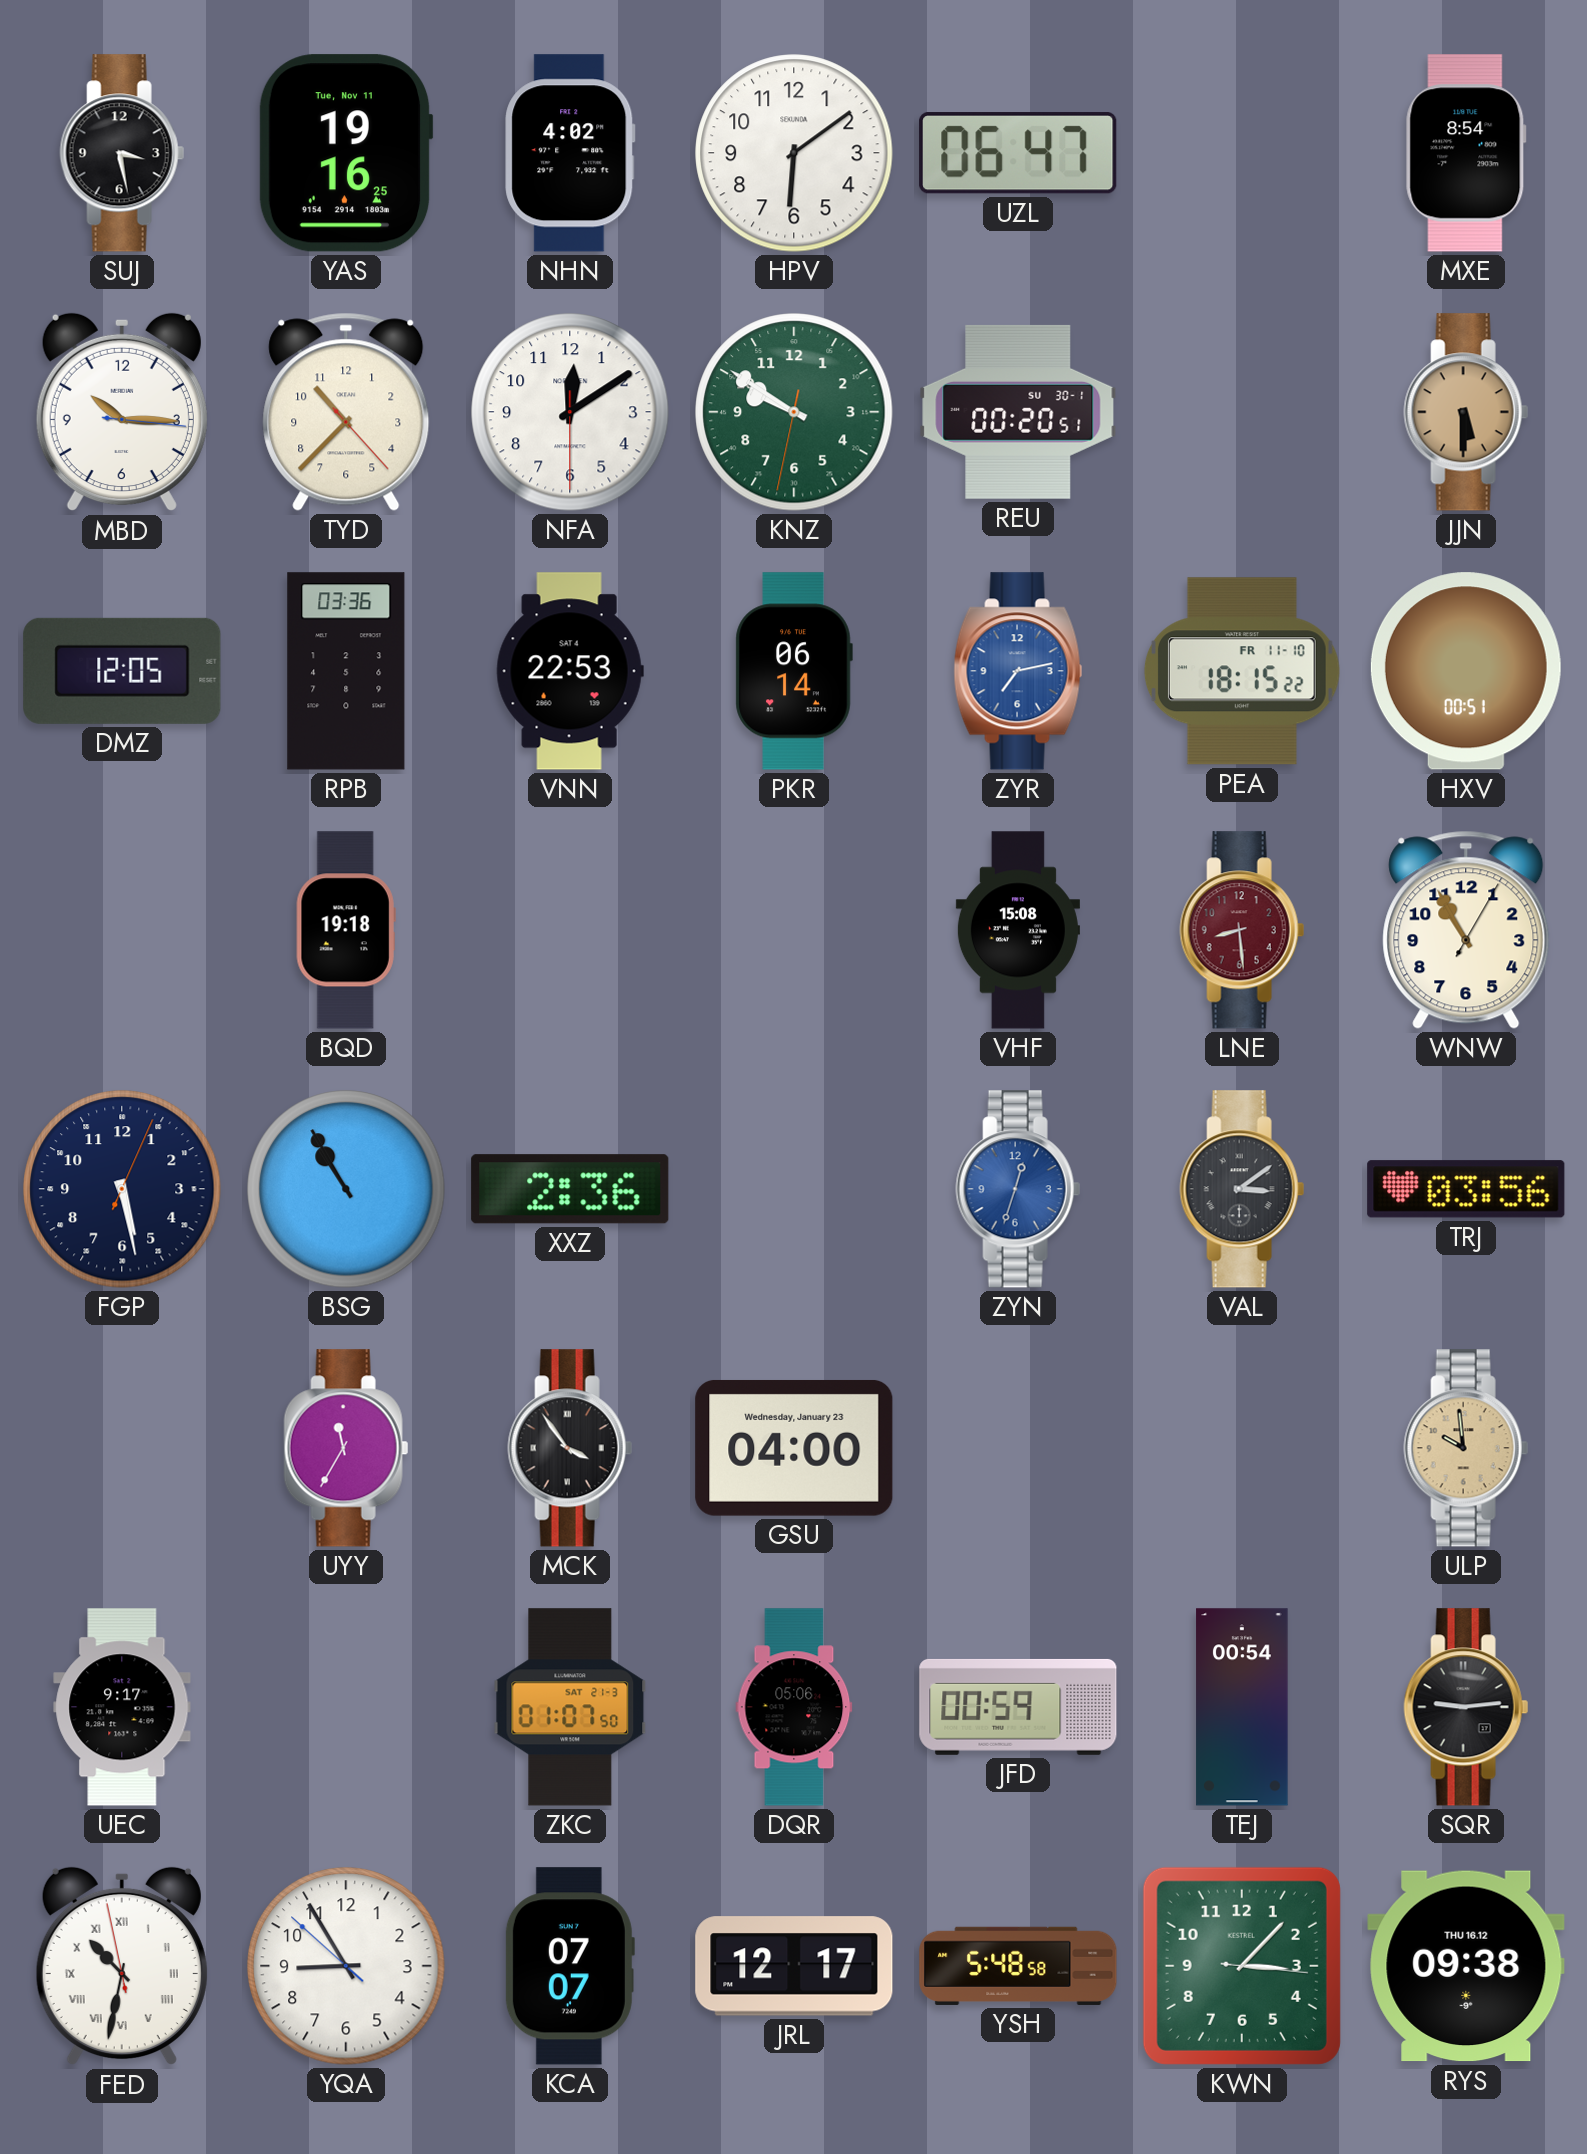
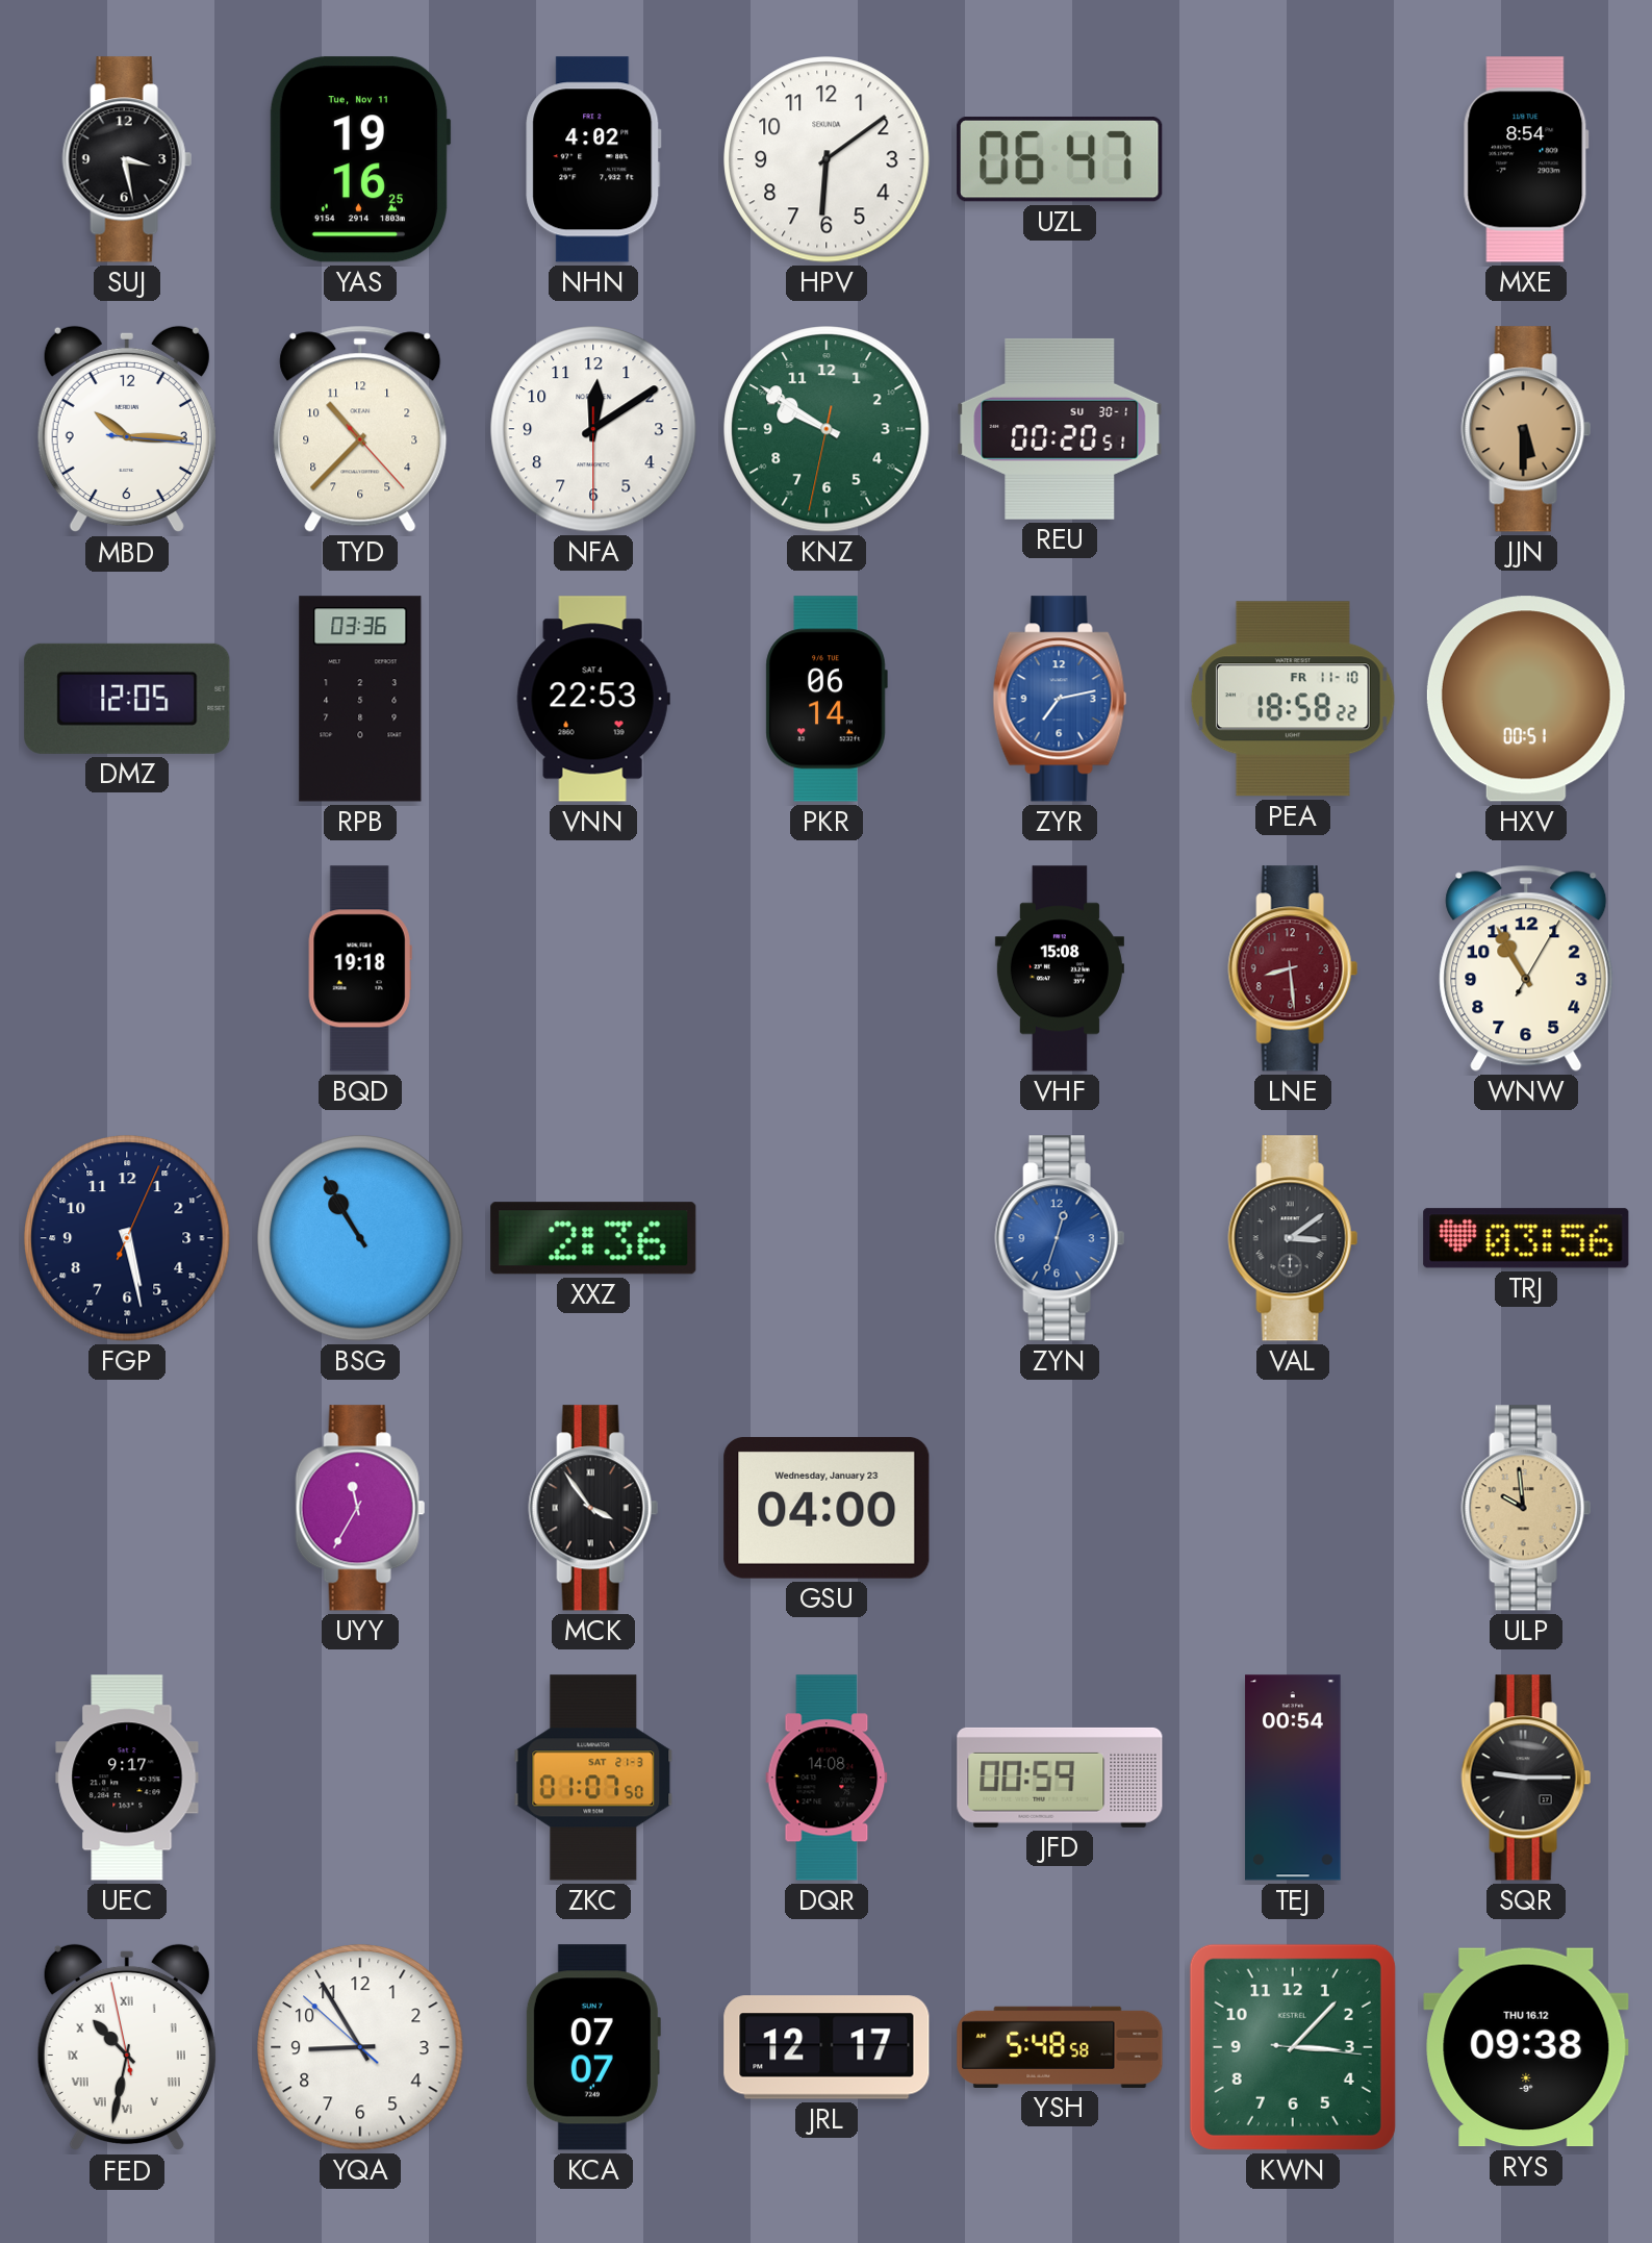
PEA: 18:15 -> 18:58
DQR: 05:06 -> 14:08
SQR: 9:14 -> 9:15
